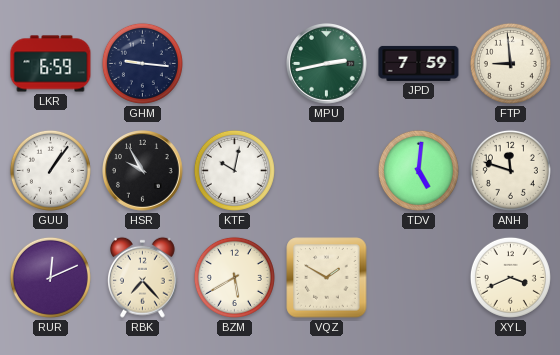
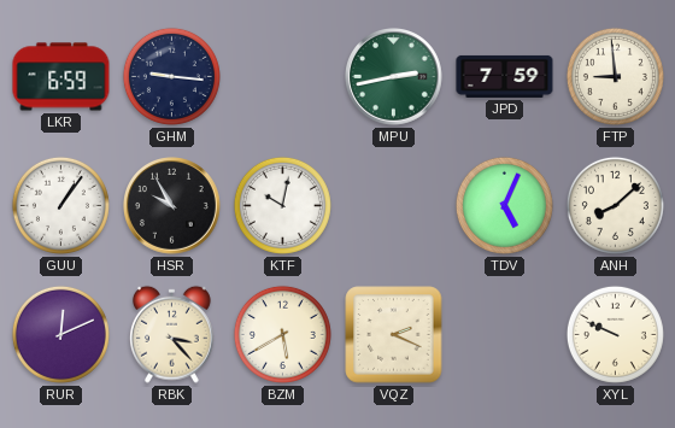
TDV: 5:01 -> 5:04
ANH: 11:48 -> 8:08
RBK: 7:23 -> 3:23
VQZ: 1:50 -> 2:19
XYL: 3:41 -> 9:49
